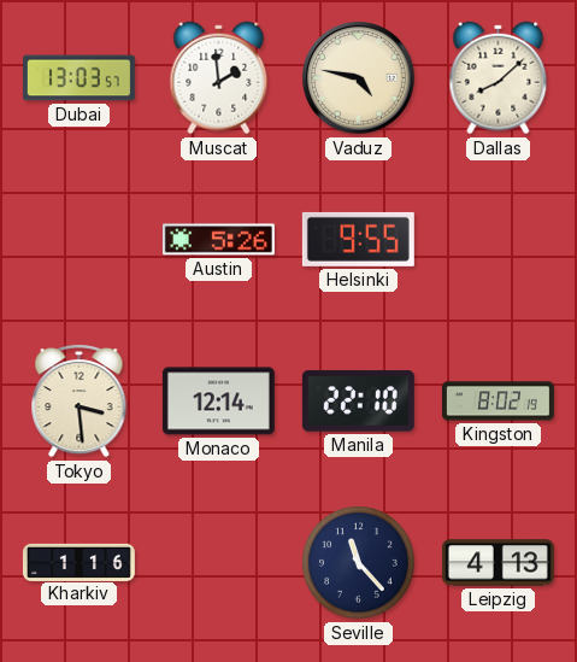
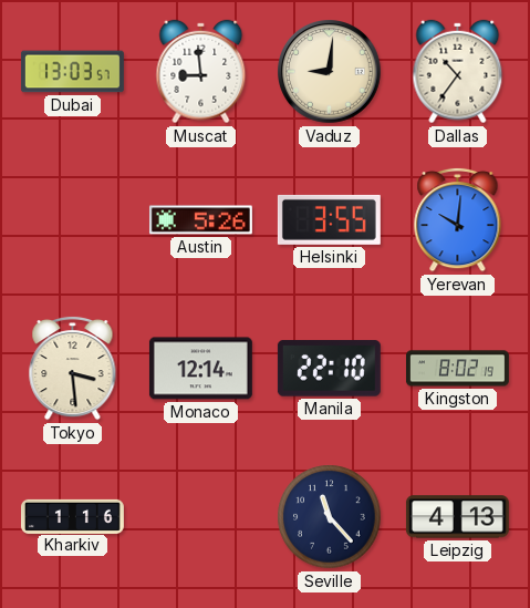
Muscat: 1:59 -> 8:59
Vaduz: 4:47 -> 9:01
Dallas: 8:08 -> 10:36
Helsinki: 9:55 -> 3:55
Yerevan: none -> 10:01
